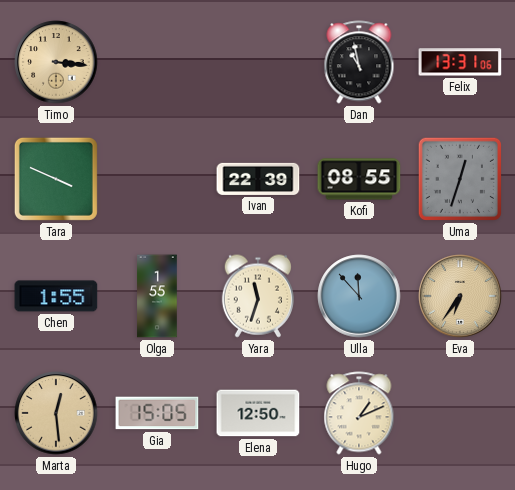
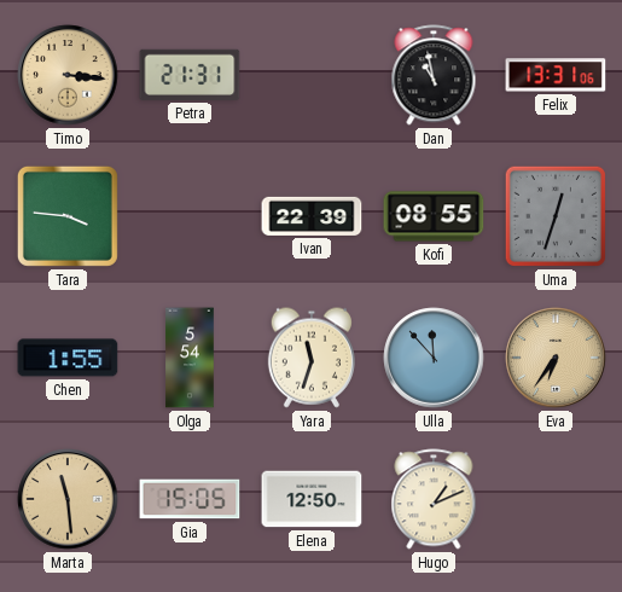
Petra: none -> 21:31
Tara: 3:49 -> 3:46
Olga: 1:55 -> 5:54
Marta: 12:29 -> 11:29
